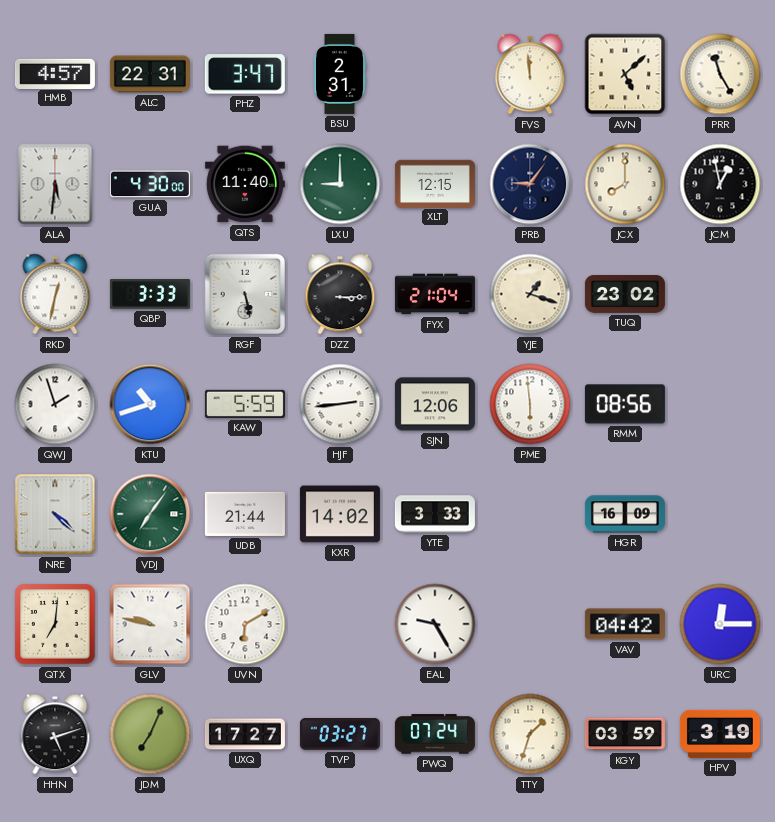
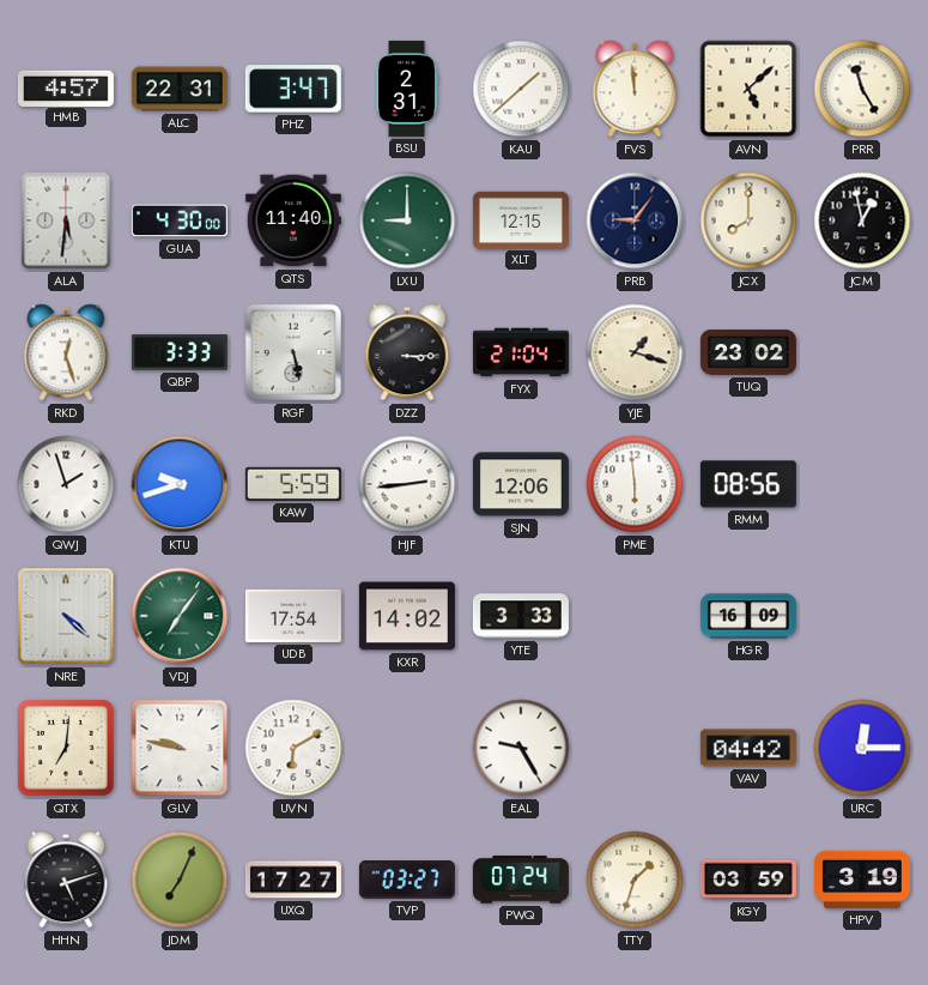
KAU: none -> 1:38
RKD: 12:32 -> 12:27
KTU: 10:42 -> 9:42
UDB: 21:44 -> 17:54
